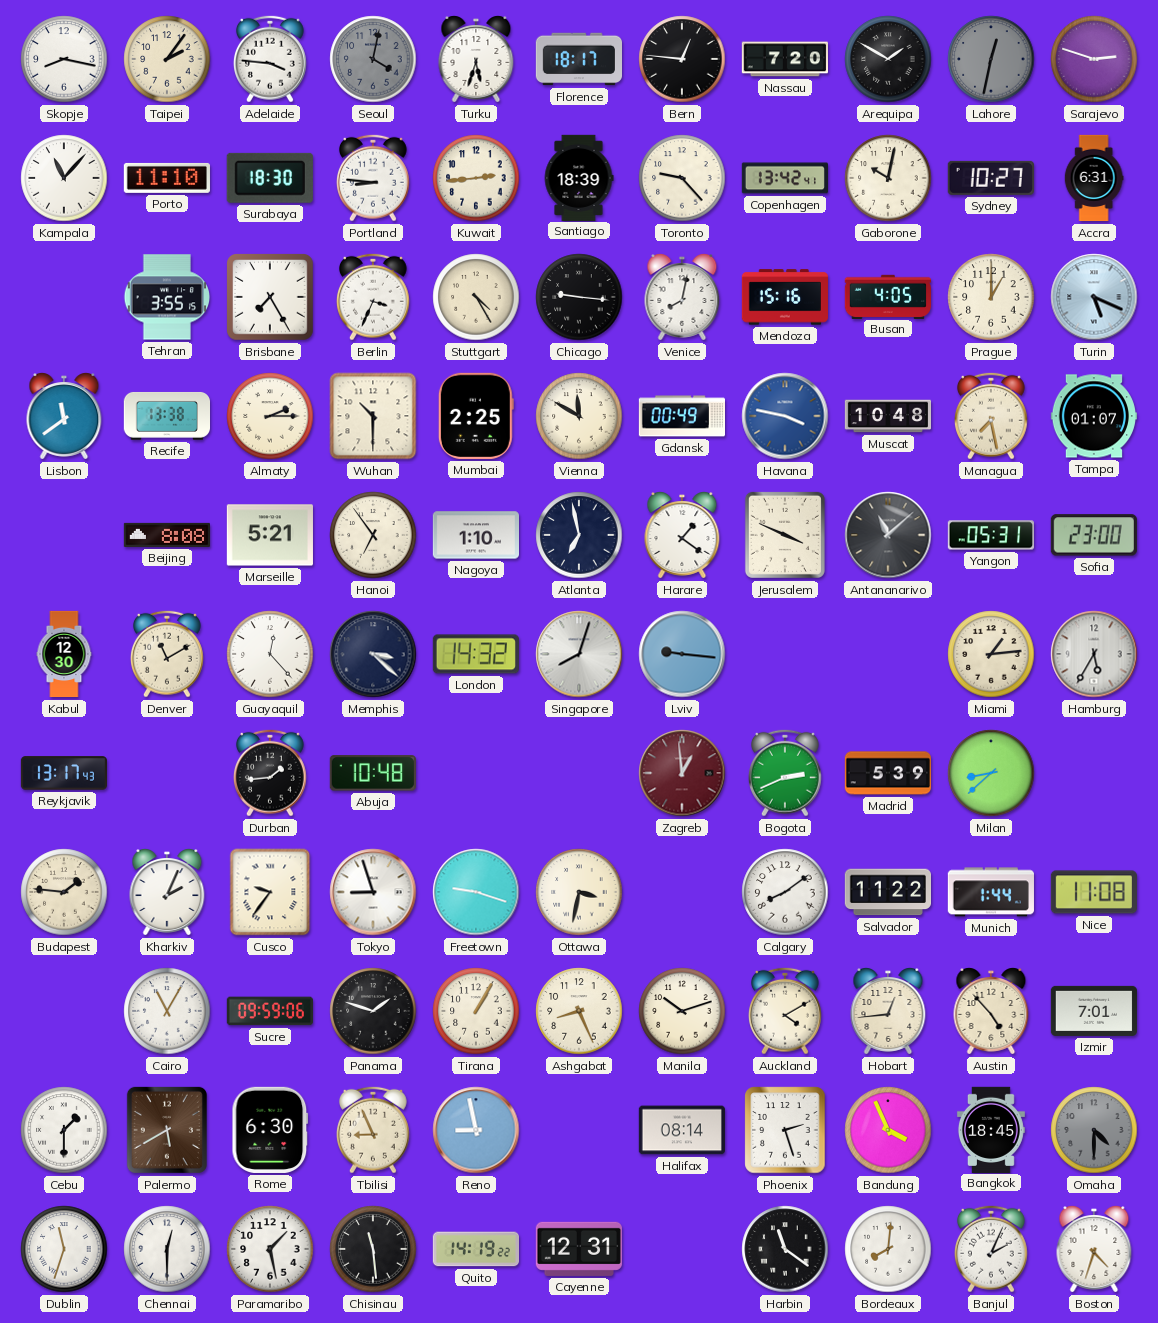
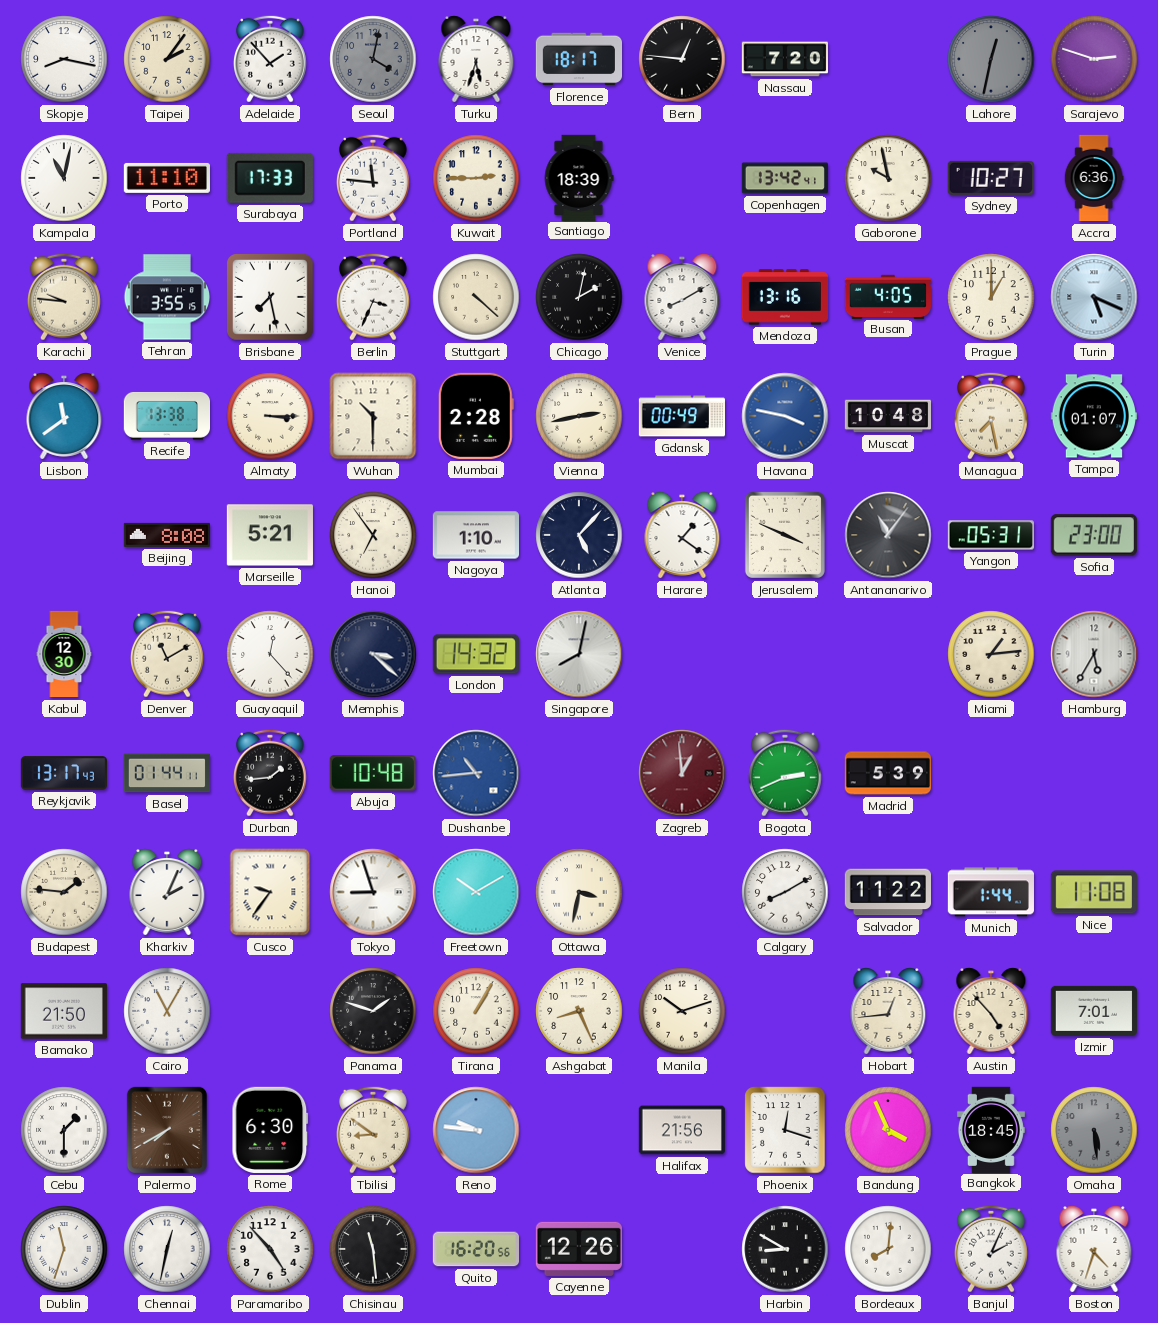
Adelaide: 3:46 -> 1:53
Arequipa: 1:50 -> none
Kampala: 11:07 -> 11:02
Surabaya: 18:30 -> 17:33
Portland: 8:46 -> 11:46
Kuwait: 2:44 -> 2:45
Toronto: 9:23 -> none
Gaborone: 10:02 -> 9:58
Accra: 6:31 -> 6:36
Karachi: none -> 9:46
Brisbane: 7:25 -> 7:28
Stuttgart: 4:25 -> 4:22
Chicago: 9:16 -> 2:02
Venice: 8:02 -> 8:10
Mendoza: 15:16 -> 13:16
Almaty: 2:15 -> 3:15
Mumbai: 2:25 -> 2:28
Vienna: 11:50 -> 2:43
Atlanta: 6:58 -> 5:07
Antananarivo: 11:08 -> 11:06
Singapore: 8:03 -> 8:02
Lviv: 9:16 -> none
Basel: none -> 01:44
Dushanbe: none -> 10:44
Milan: 8:38 -> none
Freetown: 9:18 -> 10:10
Calgary: 8:09 -> 8:10
Bamako: none -> 21:50
Sucre: 09:59 -> none
Auckland: 4:10 -> none
Palermo: 5:40 -> 7:40
Tbilisi: 8:56 -> 8:51
Reno: 8:58 -> 9:46
Halifax: 08:14 -> 21:56
Phoenix: 2:27 -> 12:18
Omaha: 4:30 -> 5:29
Chennai: 12:30 -> 12:32
Paramaribo: 1:28 -> 4:53
Quito: 14:19 -> 16:20
Cayenne: 12:31 -> 12:26
Harbin: 11:21 -> 8:50
